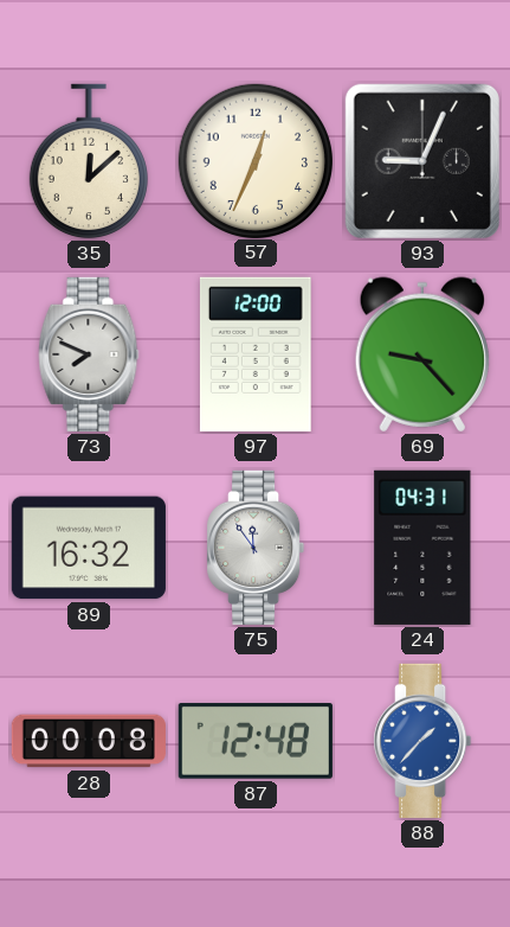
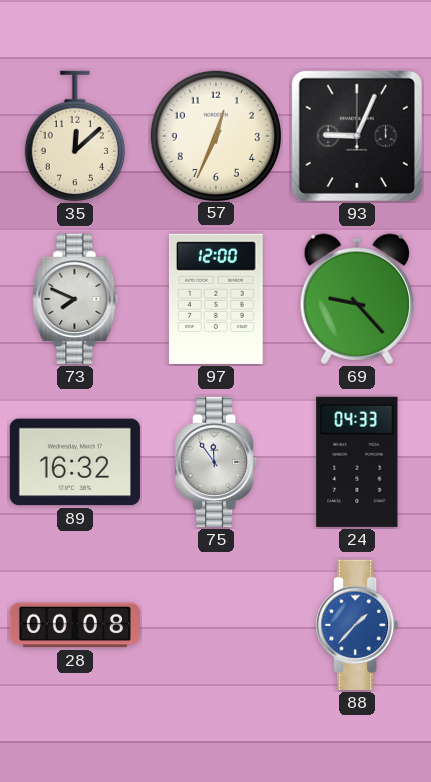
24: 04:31 -> 04:33
87: 12:48 -> none
